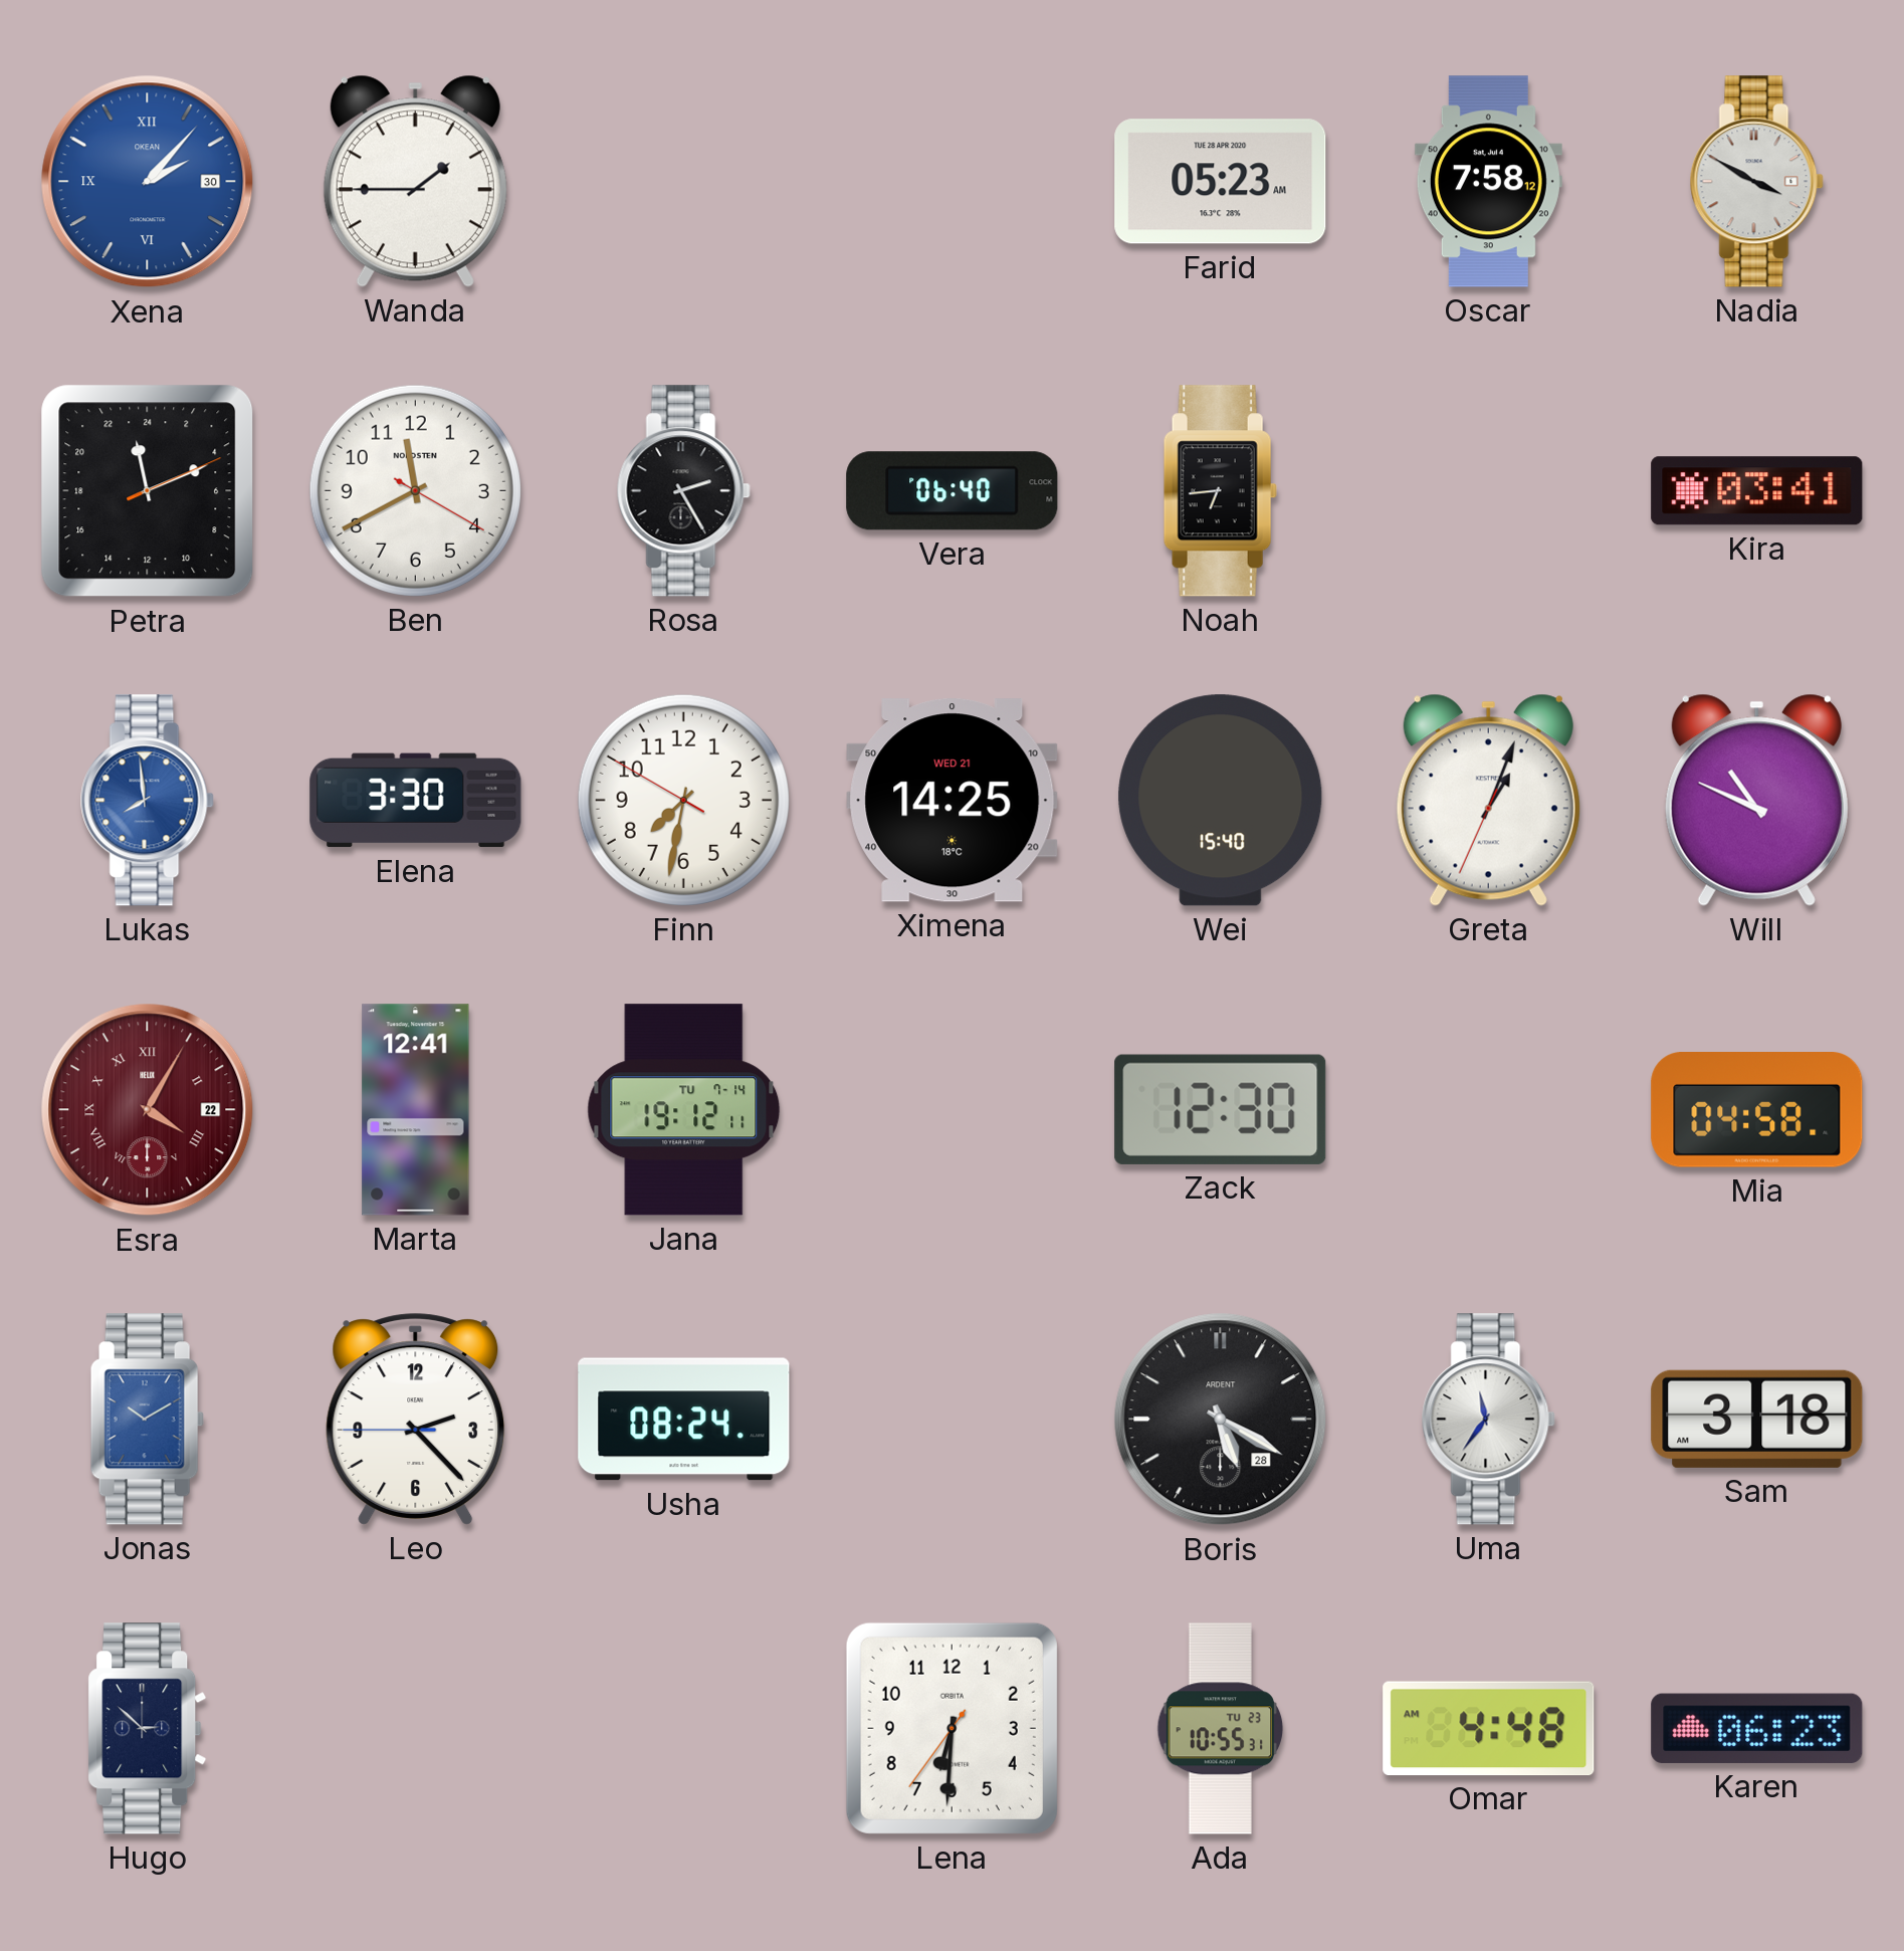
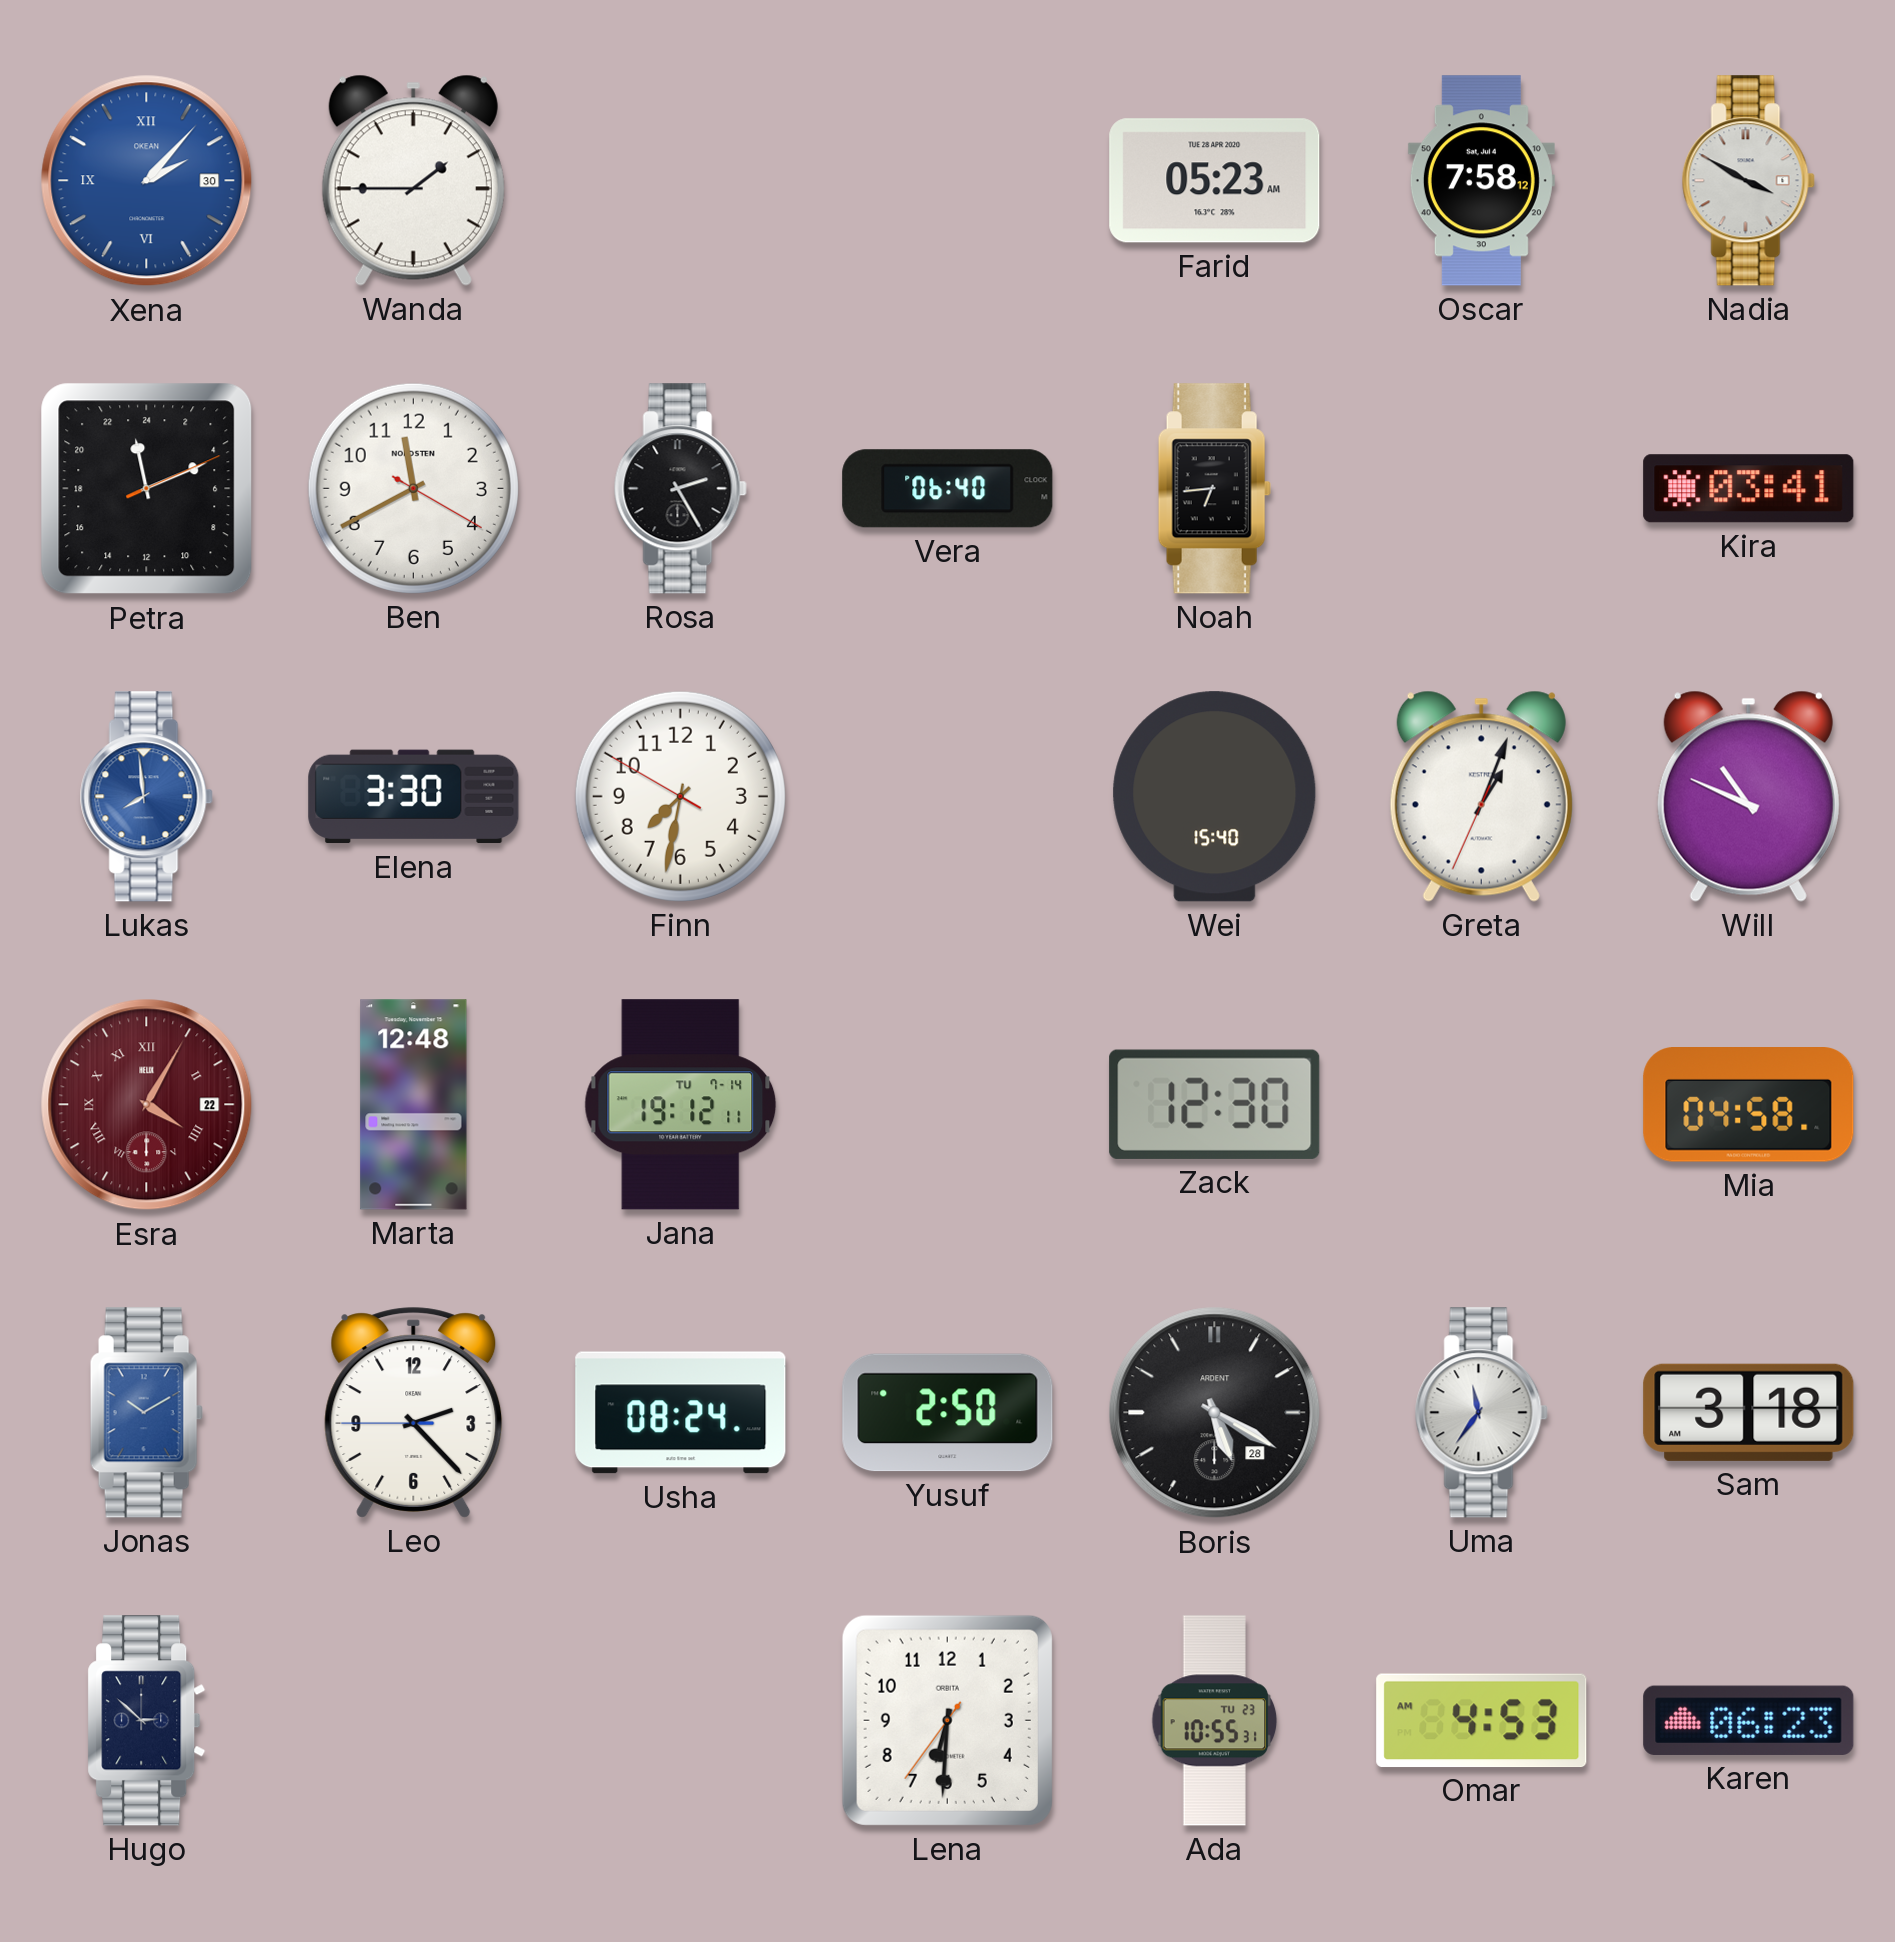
Ximena: 14:25 -> none
Marta: 12:41 -> 12:48
Yusuf: none -> 2:50
Omar: 4:48 -> 4:53
